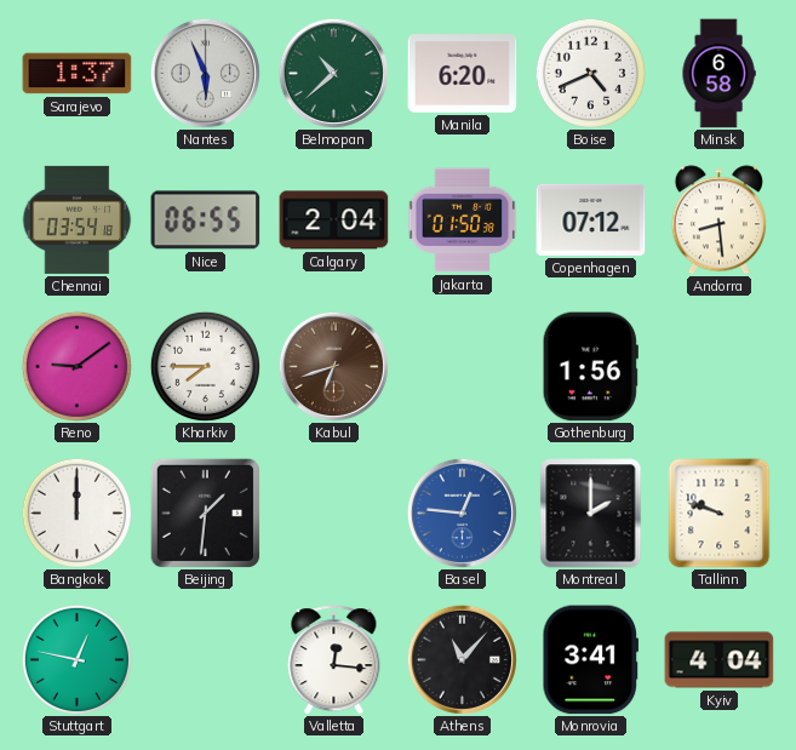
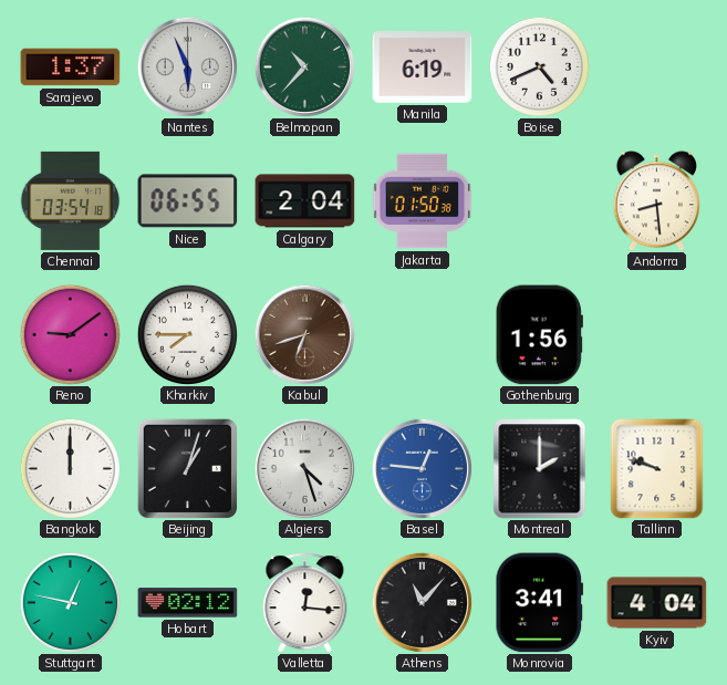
Belmopan: 10:38 -> 10:37
Manila: 6:20 -> 6:19
Minsk: 6:58 -> none
Copenhagen: 07:12 -> none
Beijing: 1:31 -> 1:03
Algiers: none -> 4:27
Hobart: none -> 02:12
